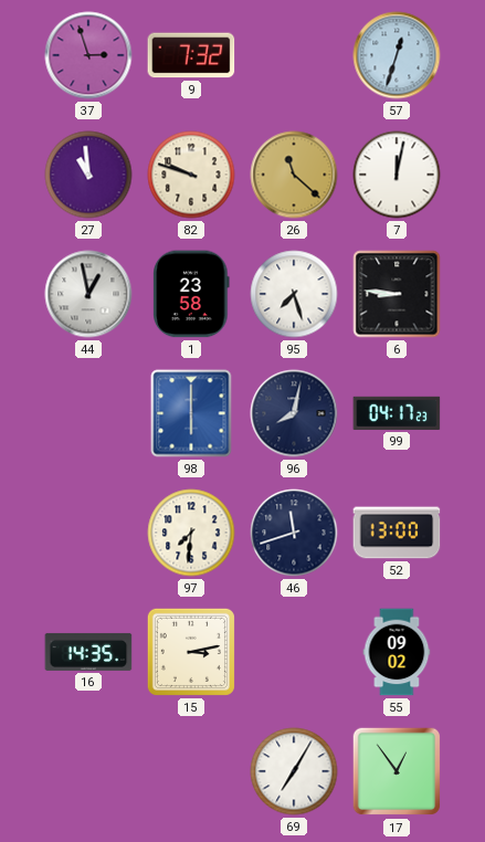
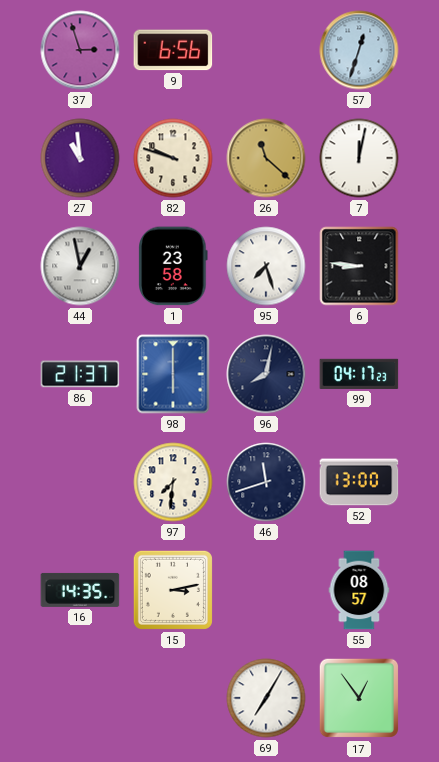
9: 7:32 -> 6:56
86: none -> 21:37
55: 09:02 -> 08:57
